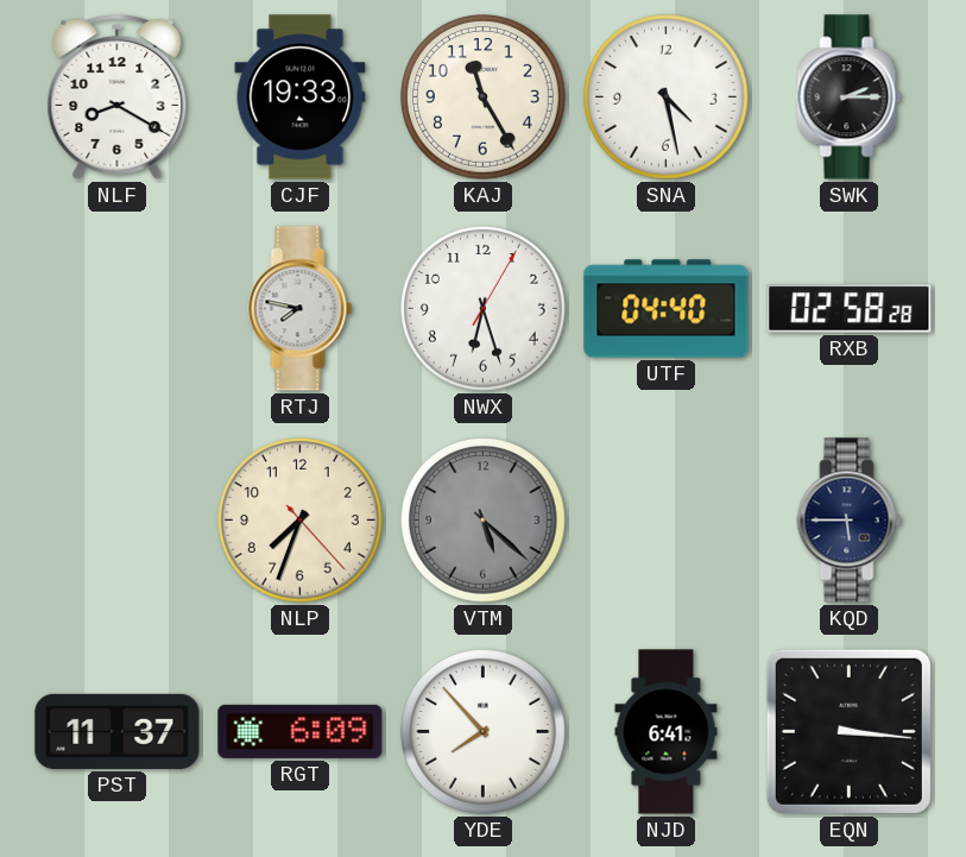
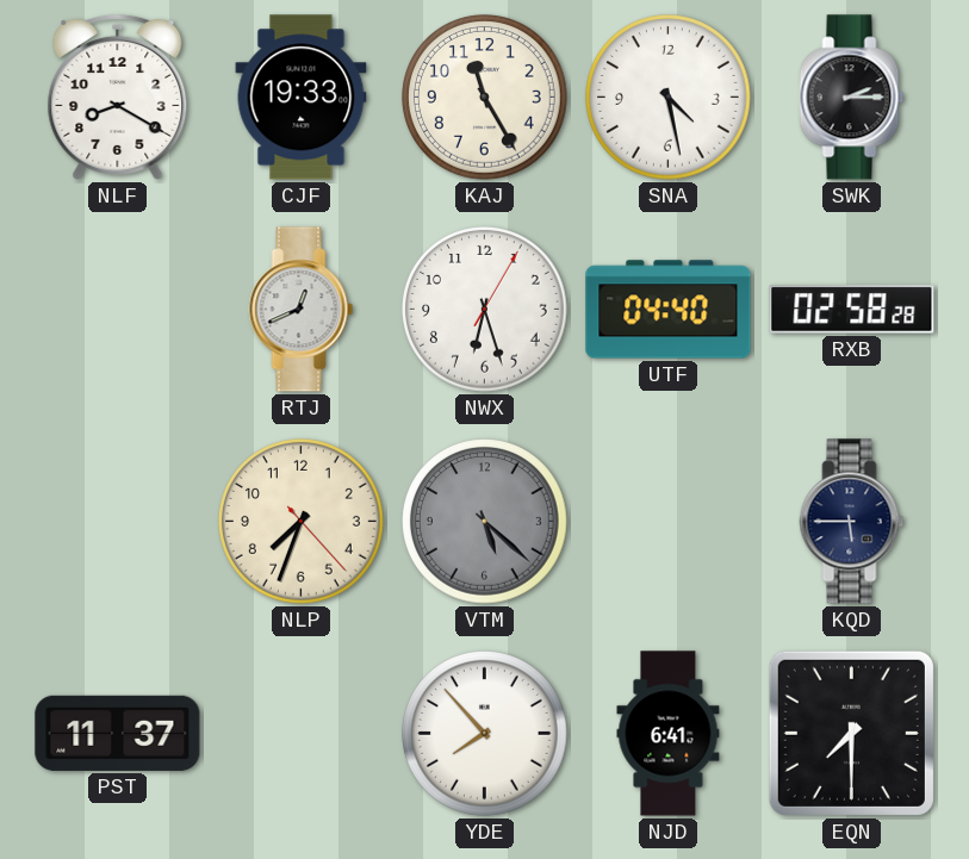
RTJ: 7:47 -> 12:41
RGT: 6:09 -> none
EQN: 3:16 -> 7:30
